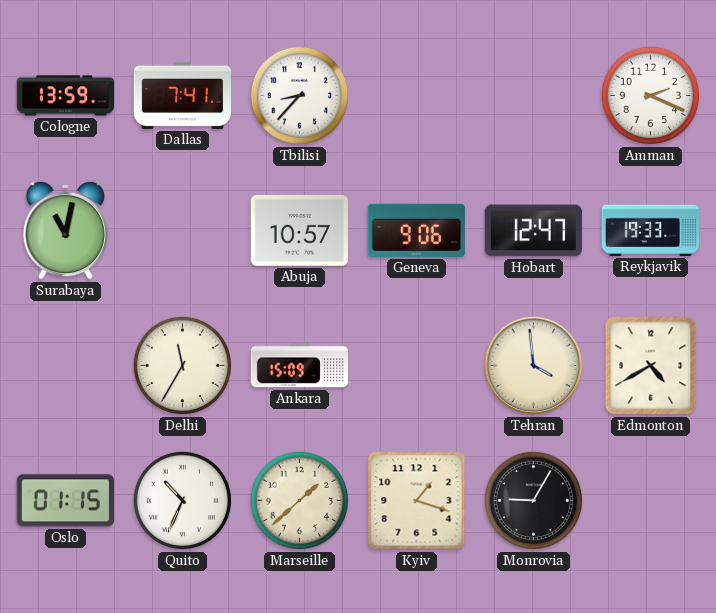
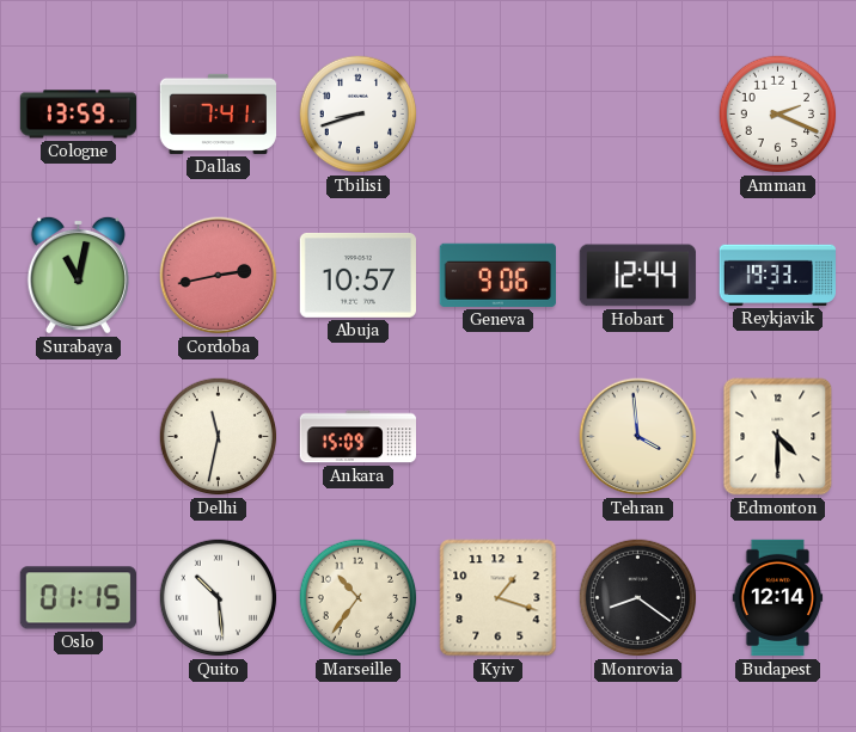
Tbilisi: 8:37 -> 8:42
Cordoba: none -> 2:43
Hobart: 12:47 -> 12:44
Delhi: 11:35 -> 11:32
Edmonton: 4:40 -> 4:30
Quito: 10:34 -> 10:29
Marseille: 1:38 -> 10:36
Monrovia: 9:05 -> 8:21
Budapest: none -> 12:14
